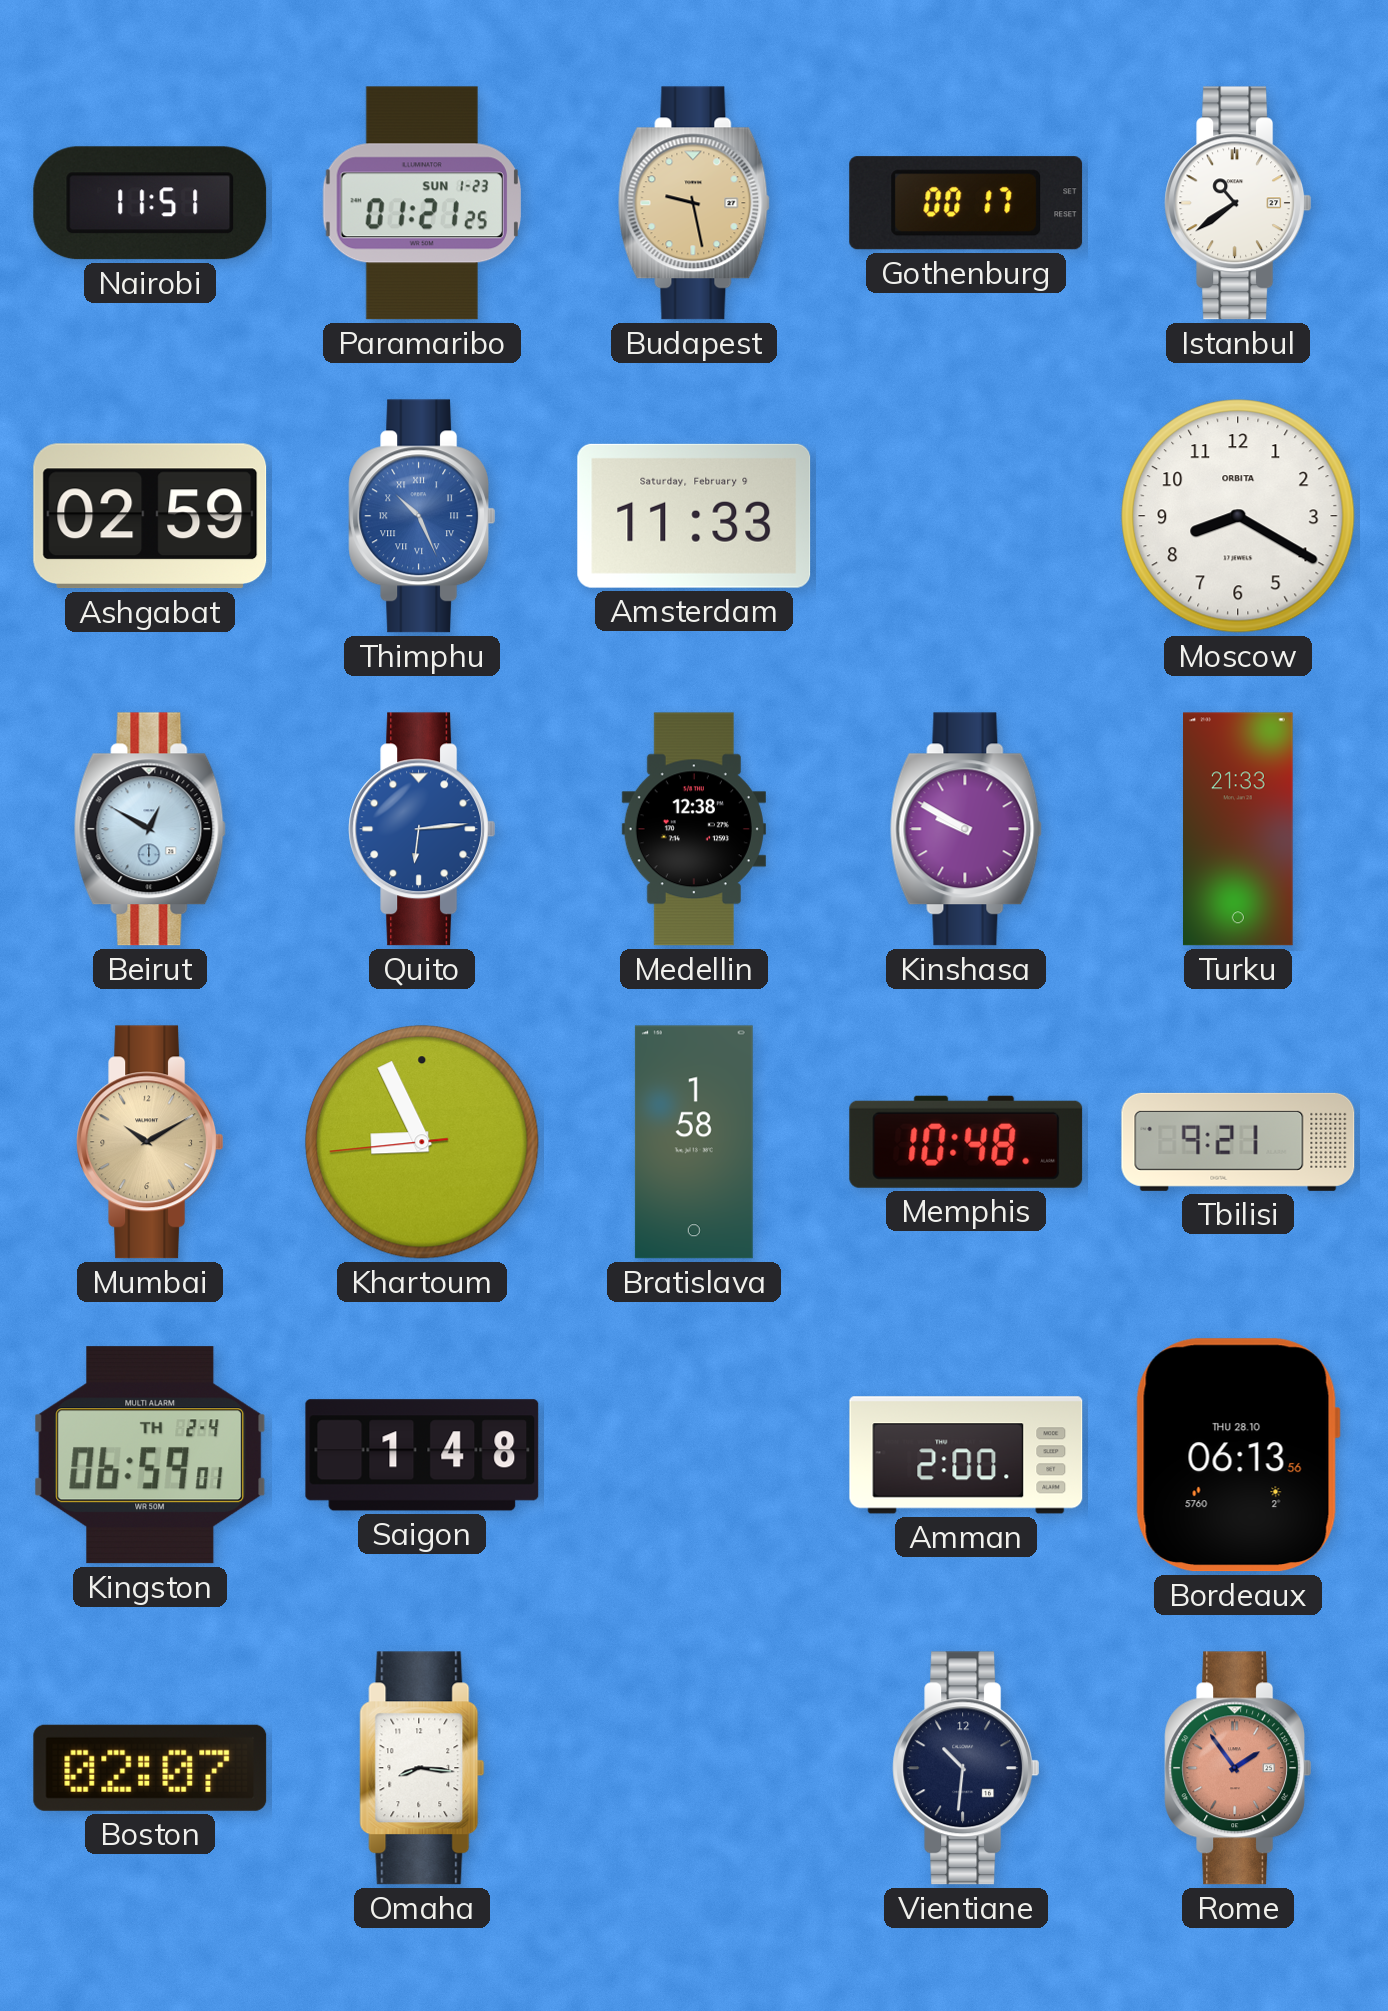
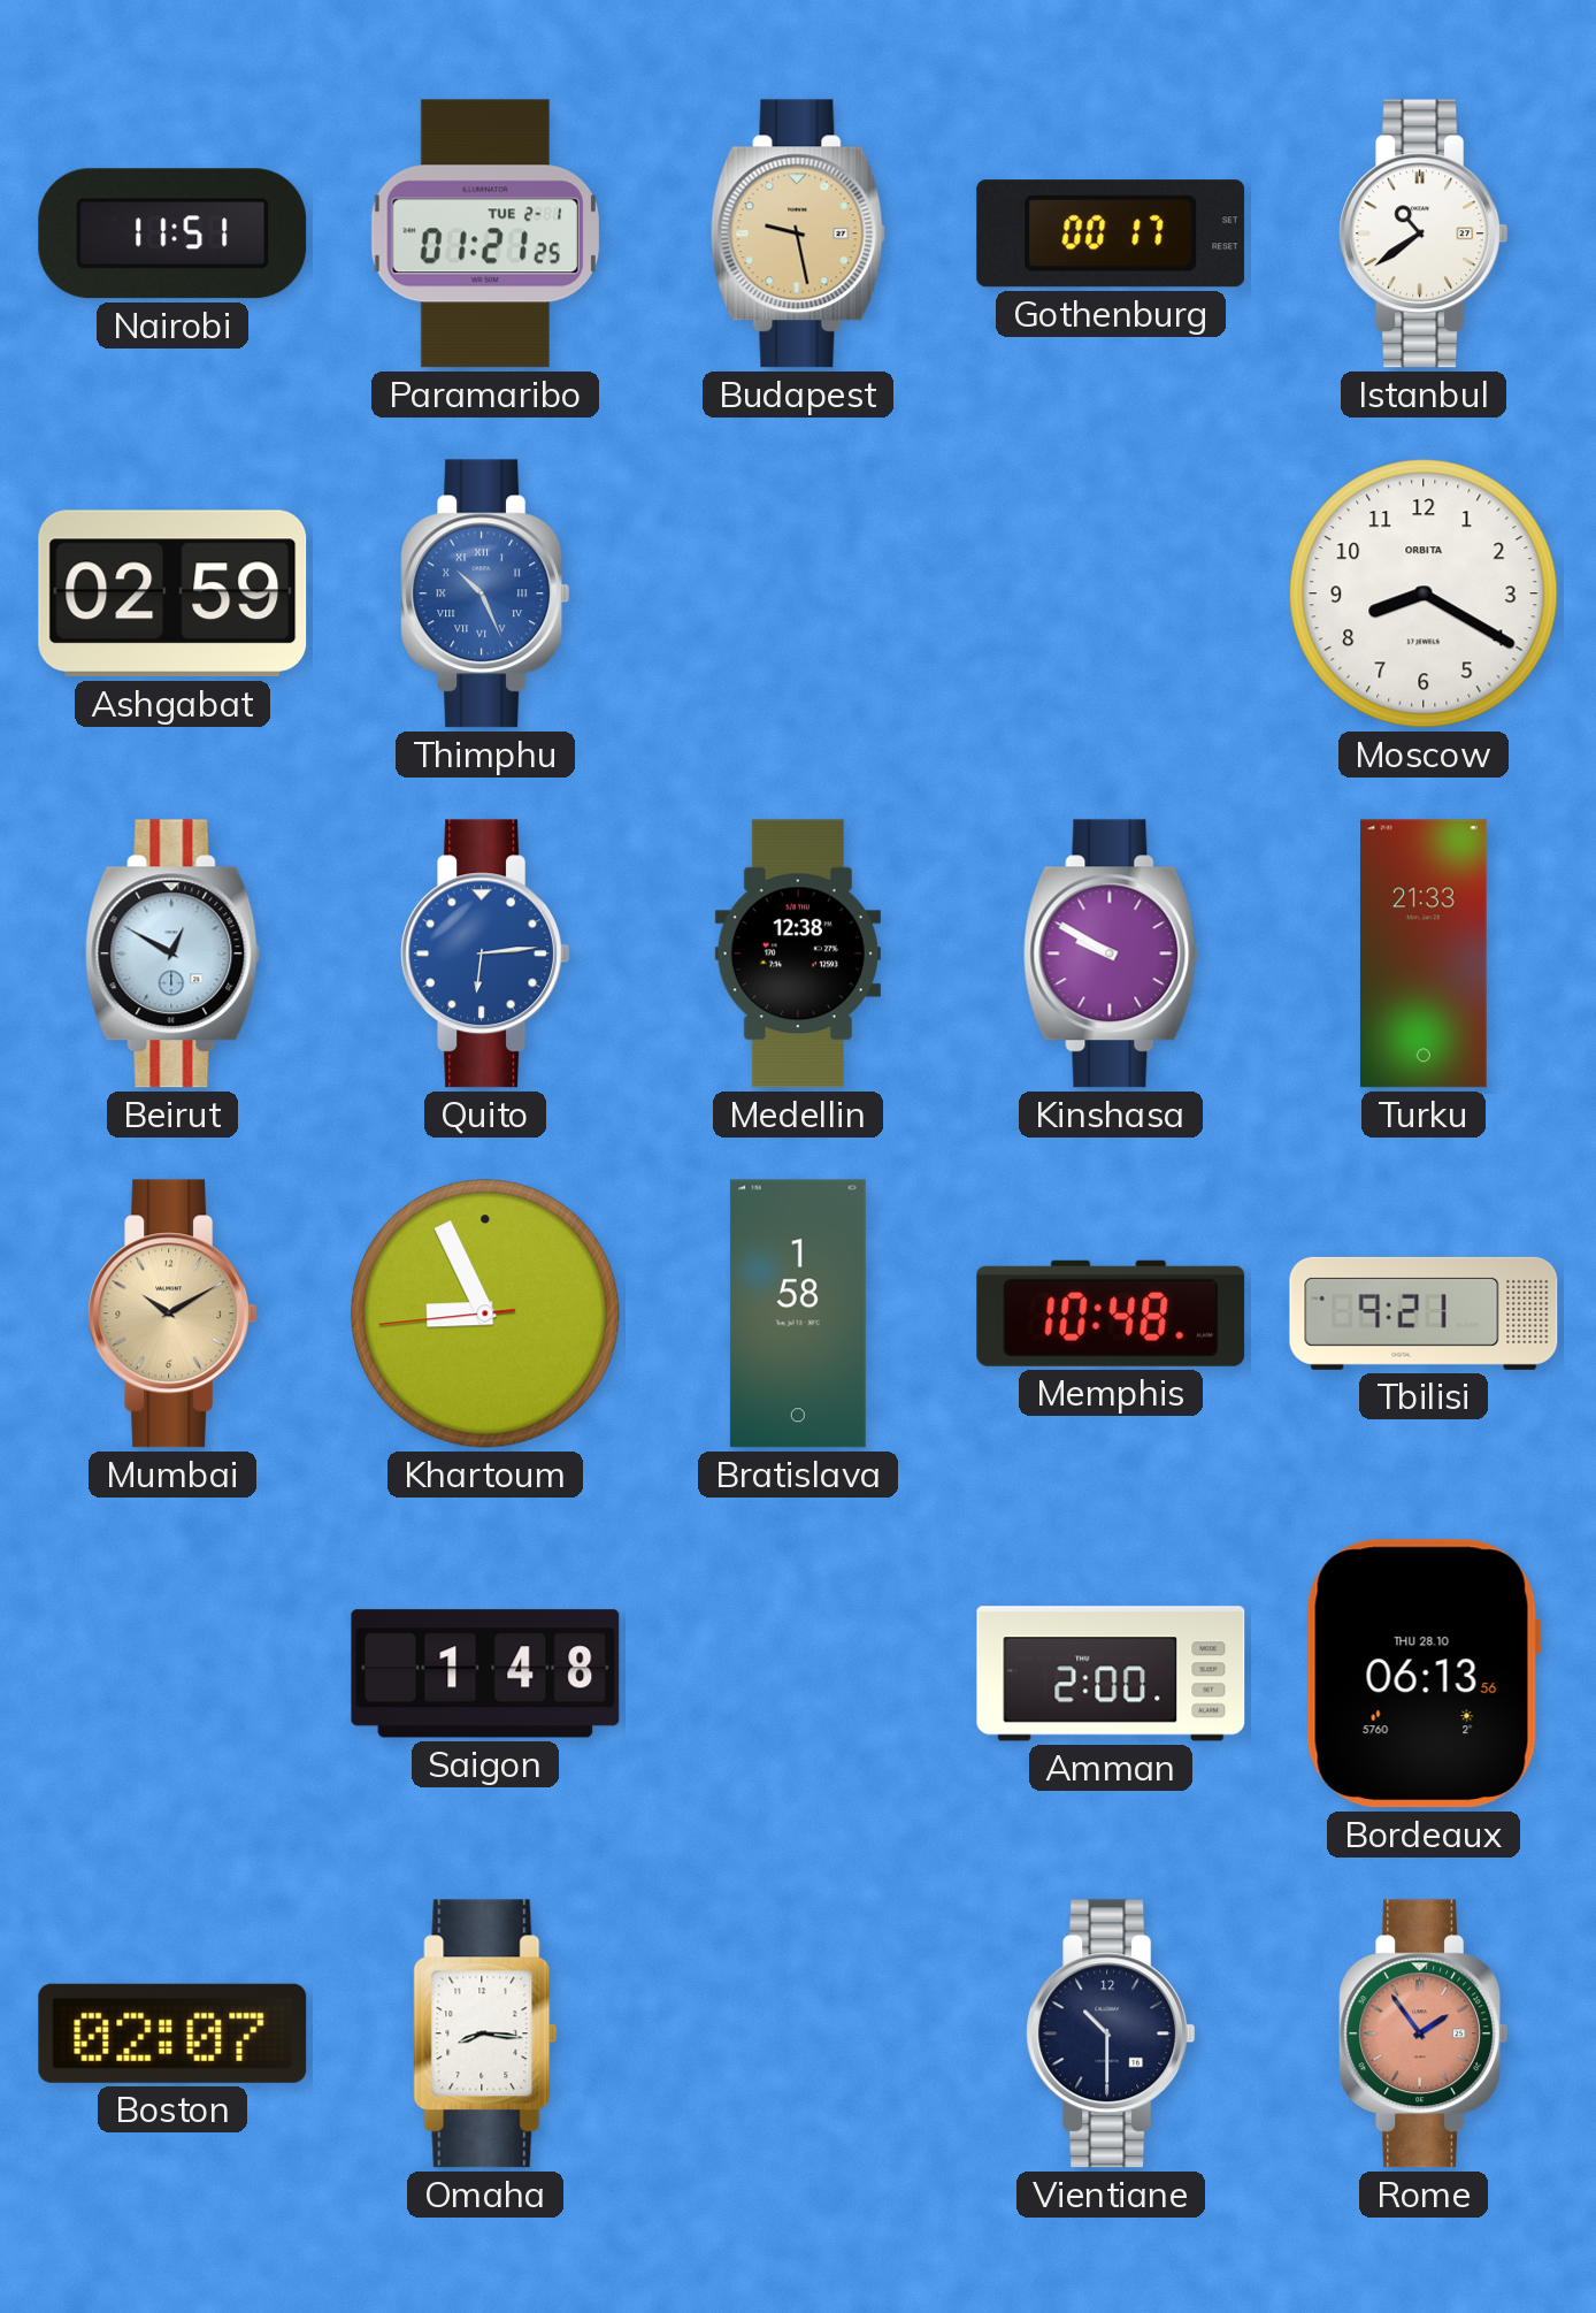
Paramaribo date: SUN 1-23 -> TUE 2-1
Amsterdam: 11:33 -> none
Kingston: 06:59 -> none
Vientiane: 10:31 -> 10:30
